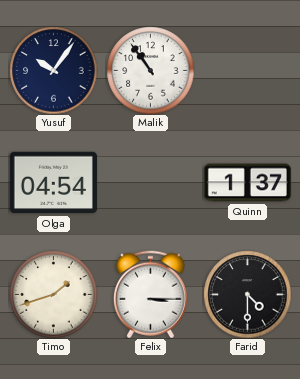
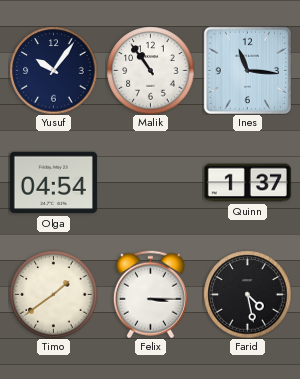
Ines: none -> 11:16
Timo: 1:42 -> 1:39
Farid: 4:30 -> 4:28
